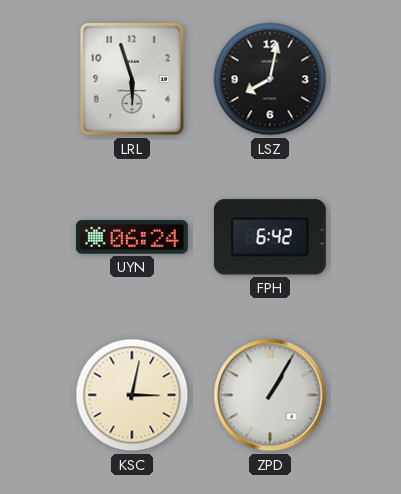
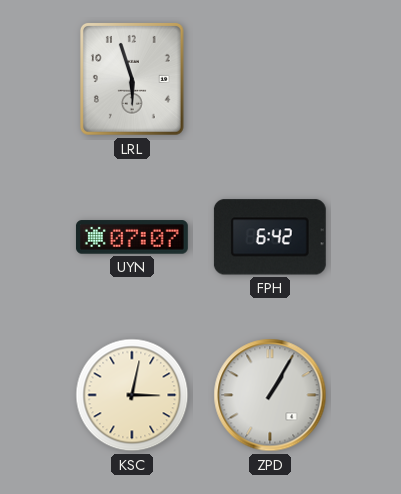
LSZ: 8:02 -> none
UYN: 06:24 -> 07:07
